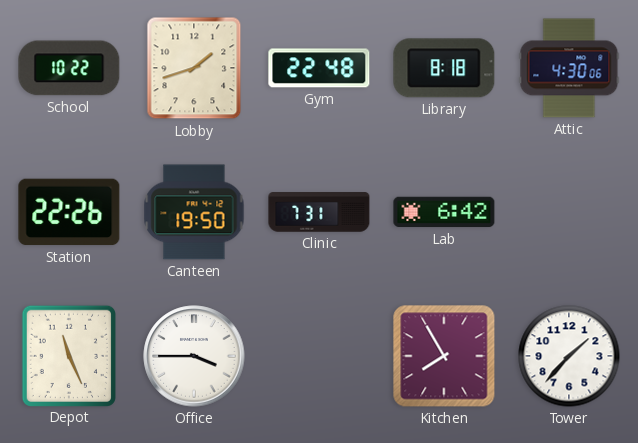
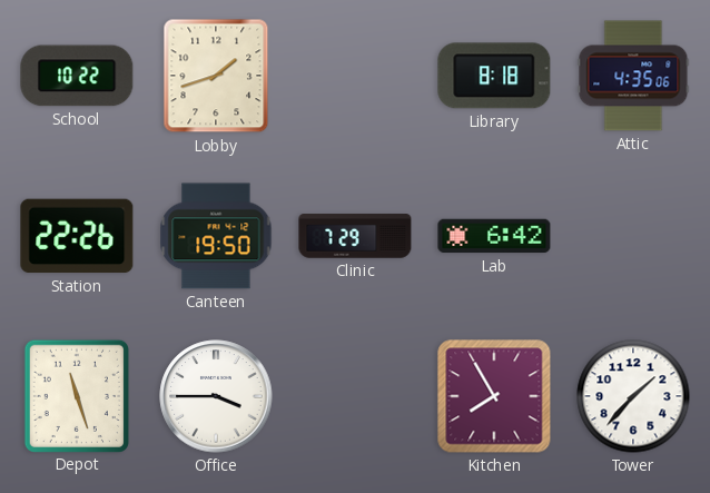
Gym: 22:48 -> none
Attic: 4:30 -> 4:35
Clinic: 7:31 -> 7:29
Depot: 11:26 -> 11:27
